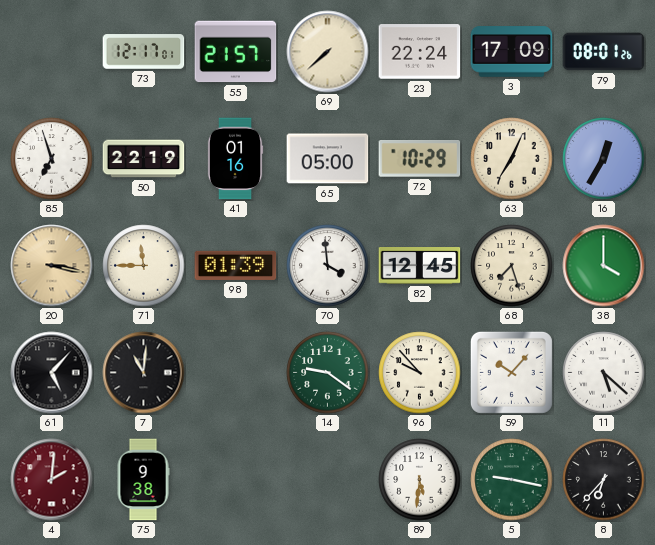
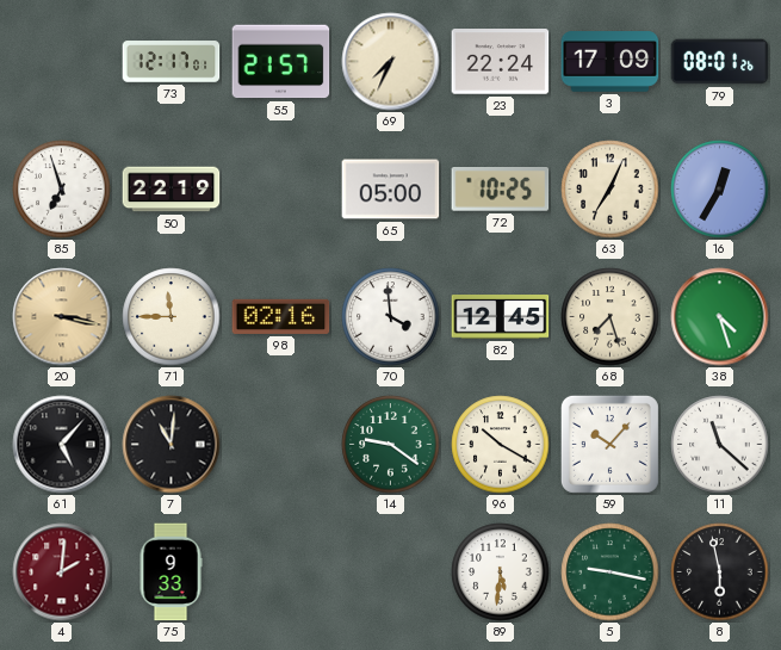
69: 7:38 -> 7:34
41: 01:16 -> none
72: 10:29 -> 10:25
98: 01:39 -> 02:16
38: 4:00 -> 4:27
96: 9:53 -> 10:20
11: 5:22 -> 11:22
75: 9:38 -> 9:33
8: 6:37 -> 5:58
